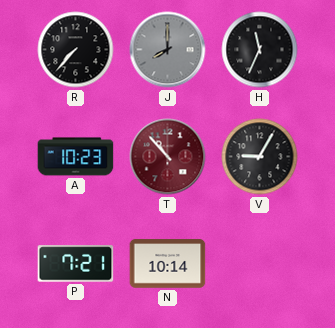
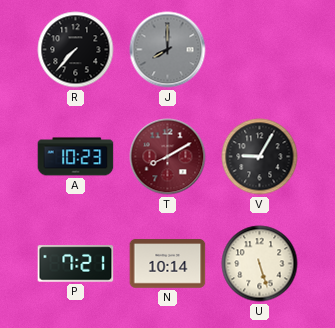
H: 11:34 -> none
T: 10:53 -> 8:10
U: none -> 5:27
